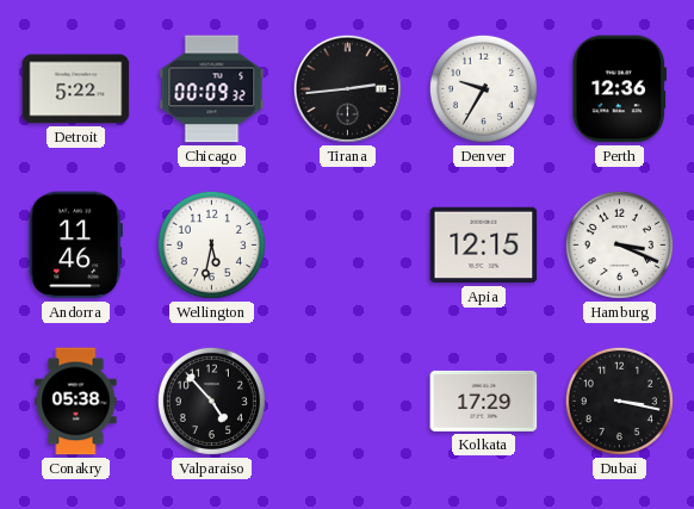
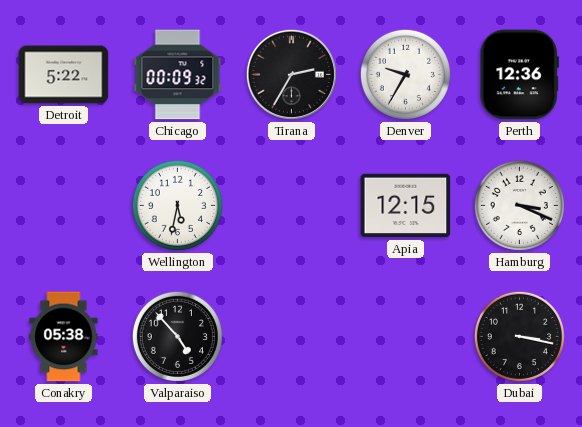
Tirana: 2:44 -> 2:35
Andorra: 11:46 -> none
Kolkata: 17:29 -> none
